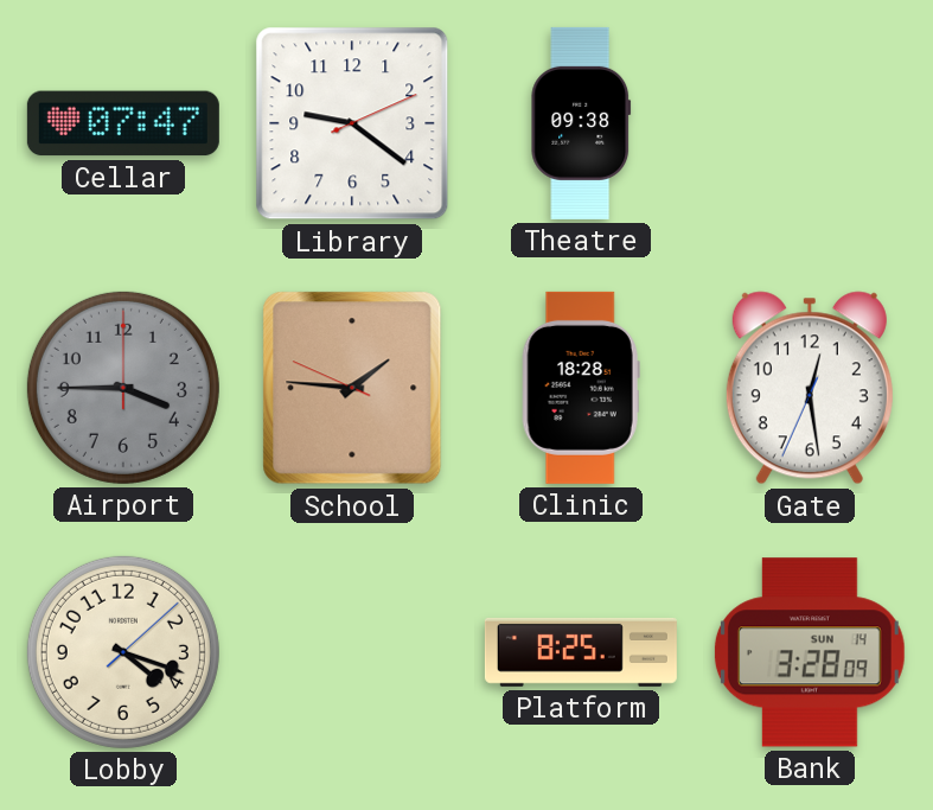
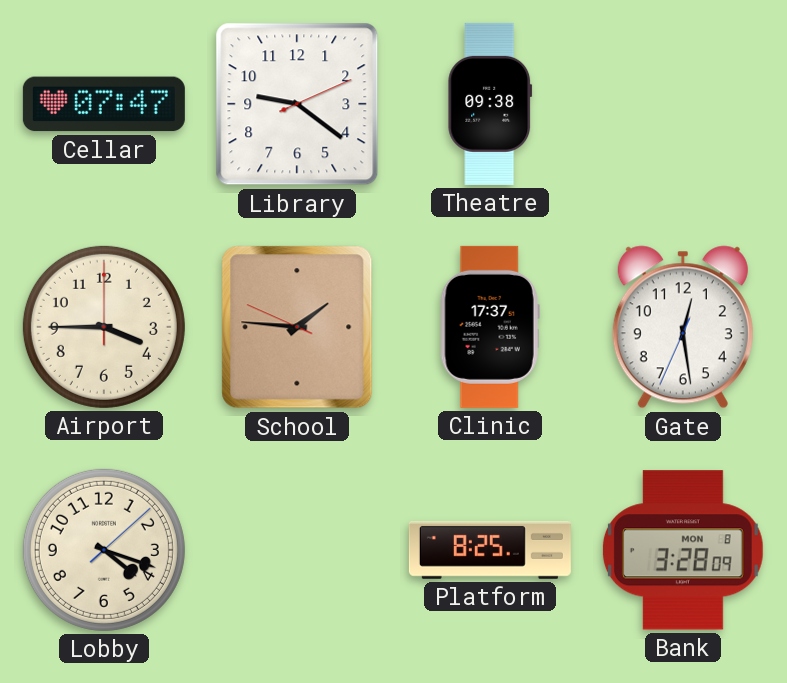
Airport dial: grey -> cream
Clinic: 18:28 -> 17:37
Bank date: SUN 14 -> MON 8
